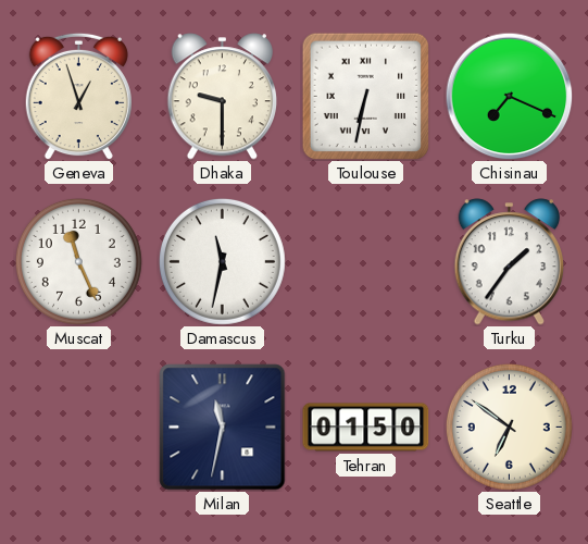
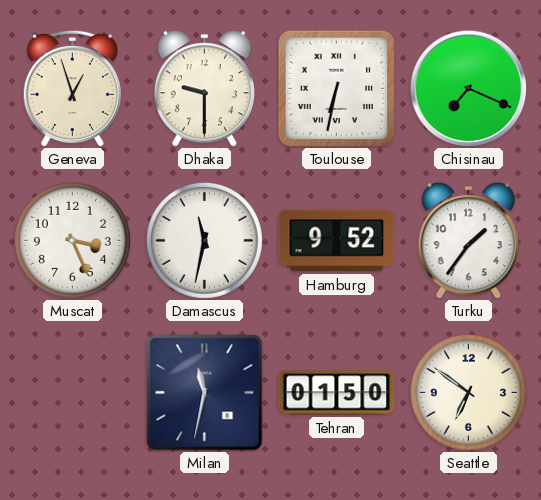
Muscat: 11:26 -> 3:26
Hamburg: none -> 9:52
